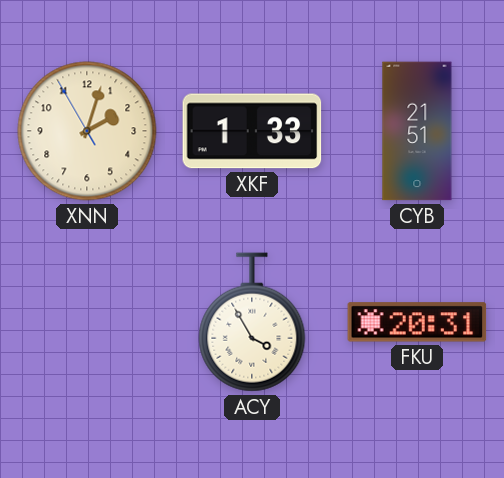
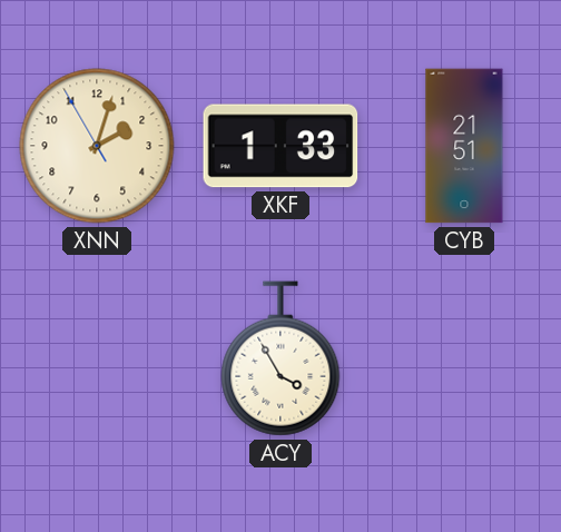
FKU: 20:31 -> none
